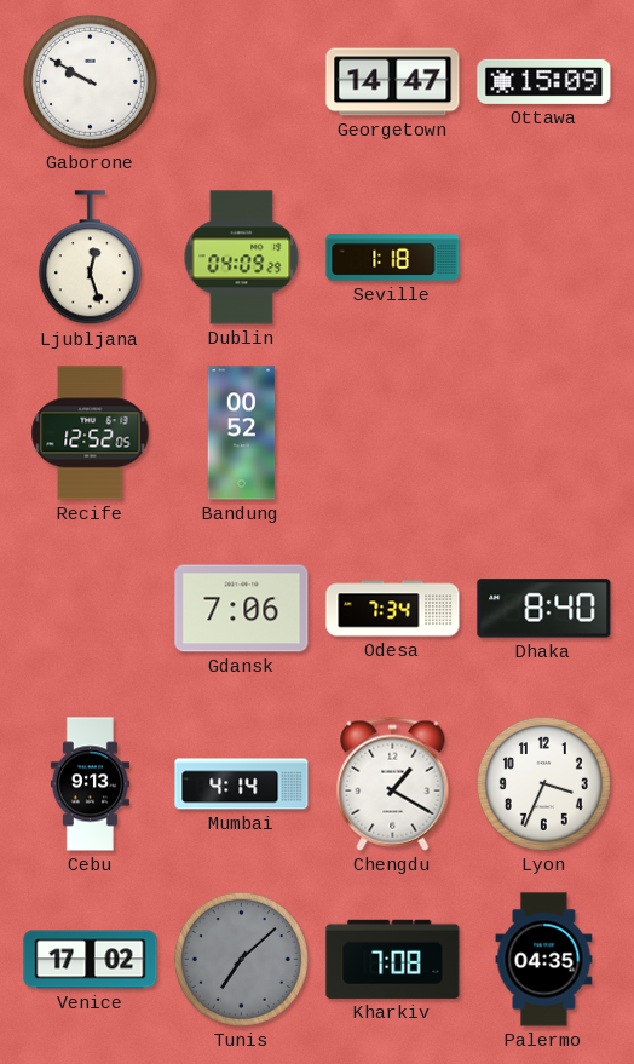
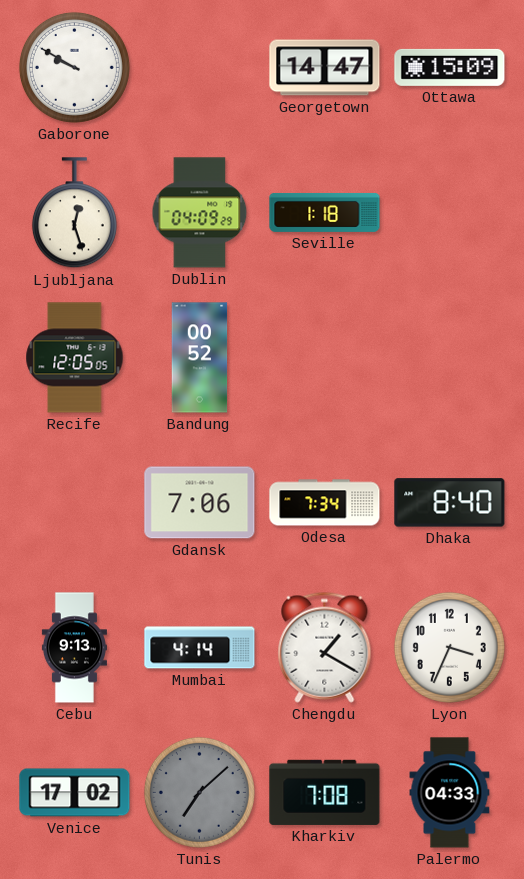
Recife: 12:52 -> 12:05
Palermo: 04:35 -> 04:33
